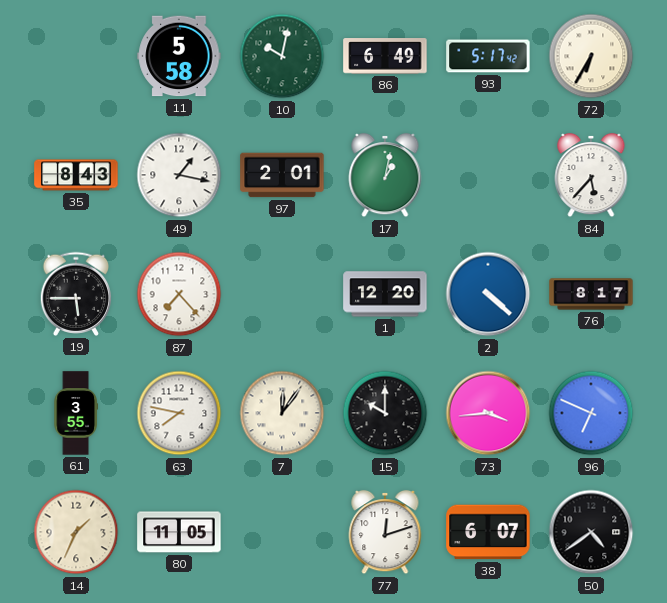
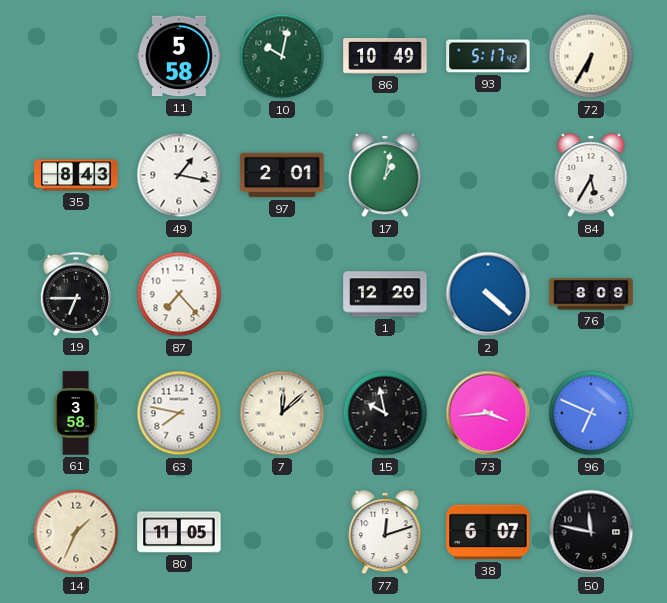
86: 6:49 -> 10:49
84: 5:37 -> 5:35
19: 5:45 -> 6:45
76: 8:17 -> 8:09
61: 3:55 -> 3:58
7: 12:06 -> 12:08
15: 10:00 -> 9:58
50: 4:39 -> 11:47
